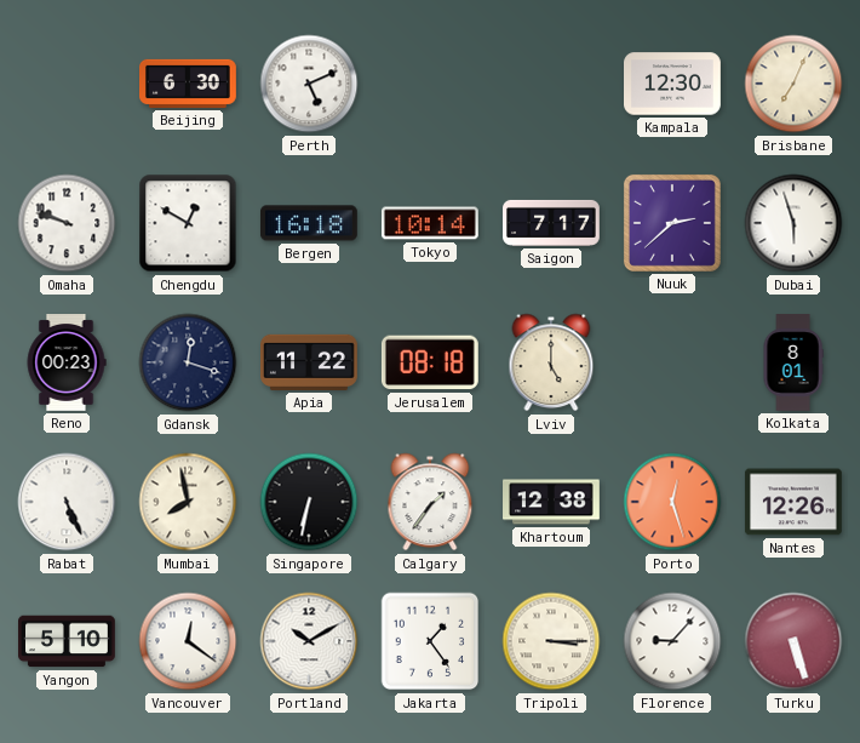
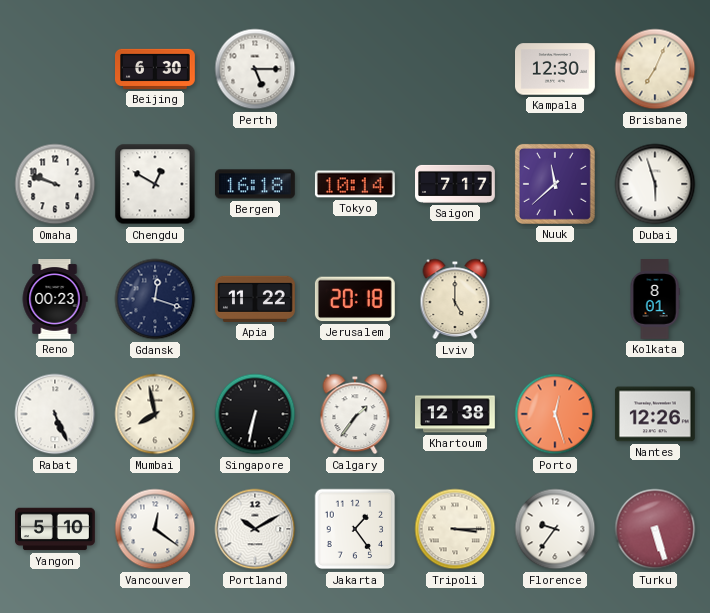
Perth: 5:11 -> 5:15
Nuuk: 2:38 -> 11:38
Jerusalem: 08:18 -> 20:18
Florence: 9:07 -> 9:36
